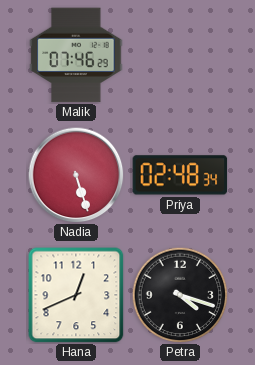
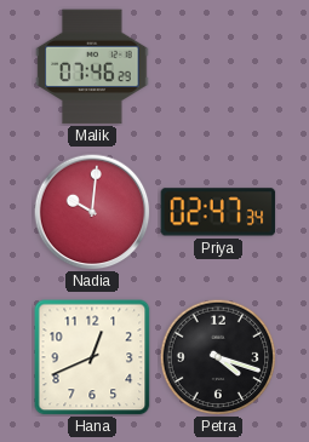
Nadia: 5:27 -> 10:01
Priya: 02:48 -> 02:47
